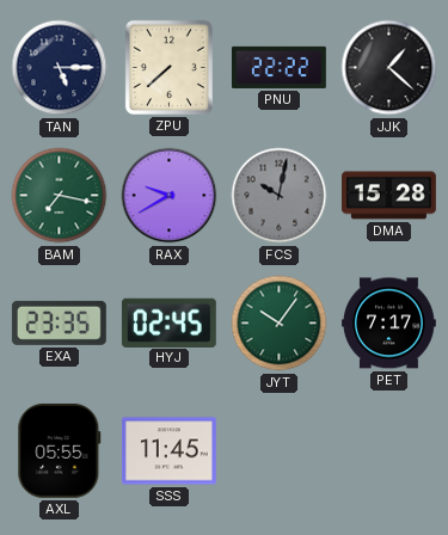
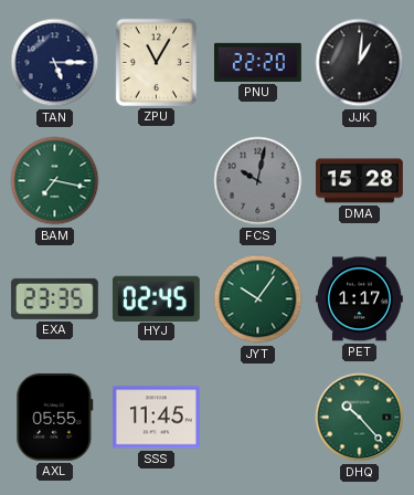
ZPU: 7:38 -> 11:05
PNU: 22:22 -> 22:20
JJK: 1:22 -> 1:01
RAX: 9:40 -> none
PET: 7:17 -> 1:17
DHQ: none -> 10:23
